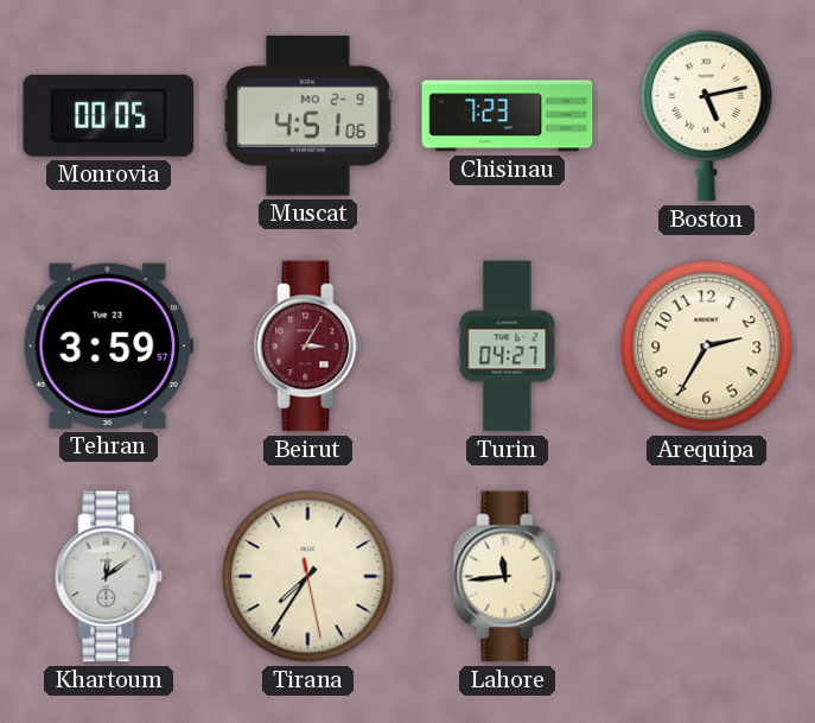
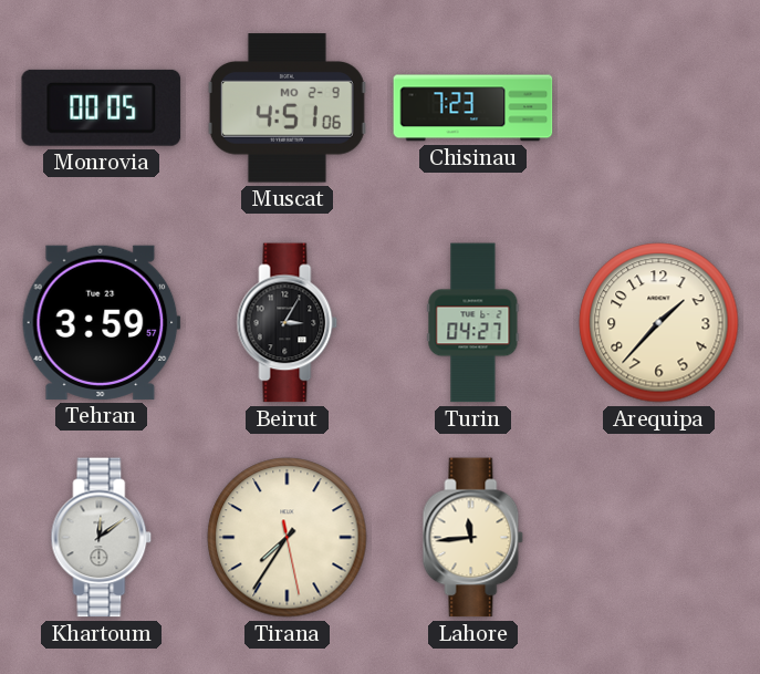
Boston: 5:13 -> none
Beirut dial: burgundy -> black
Arequipa: 2:35 -> 1:37
